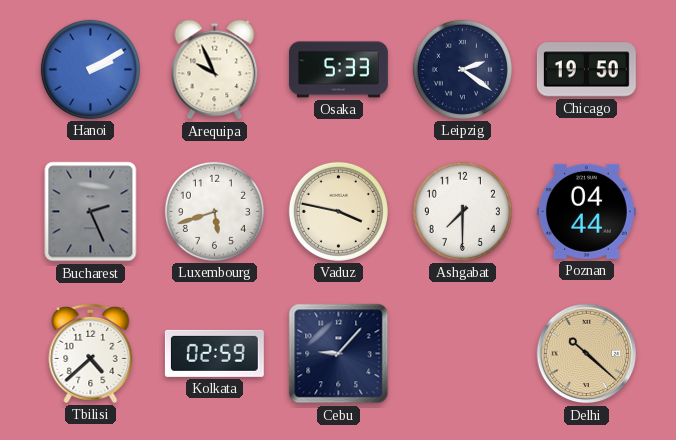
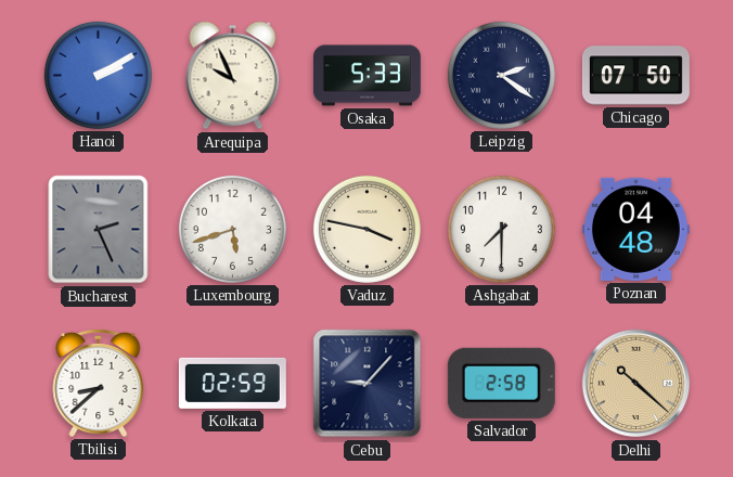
Chicago: 19:50 -> 07:50
Poznan: 04:44 -> 04:48
Tbilisi: 4:38 -> 8:38
Salvador: none -> 2:58
